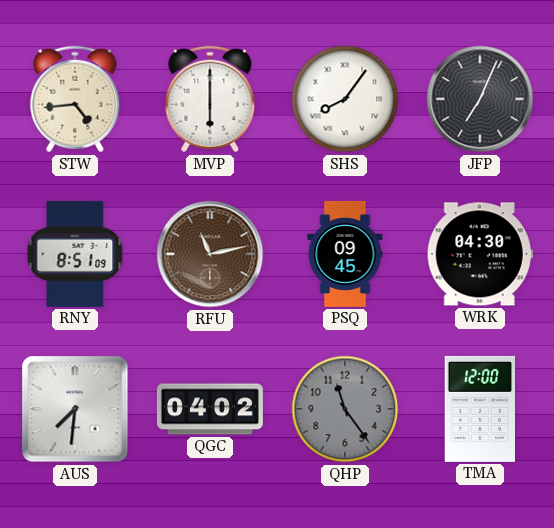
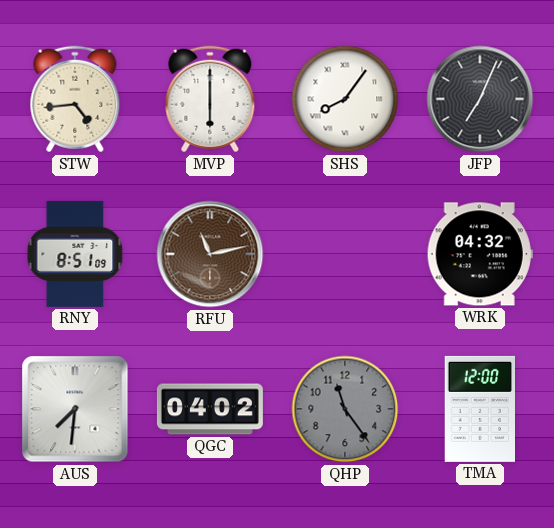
PSQ: 09:45 -> none
WRK: 04:30 -> 04:32
